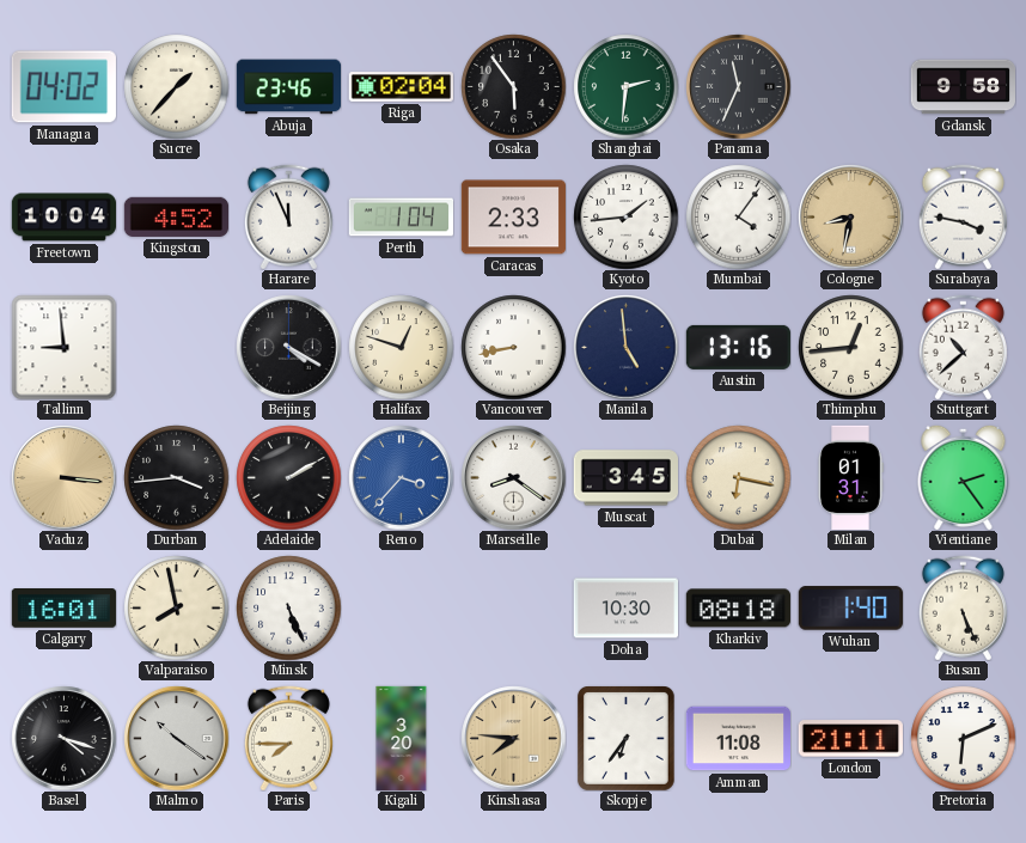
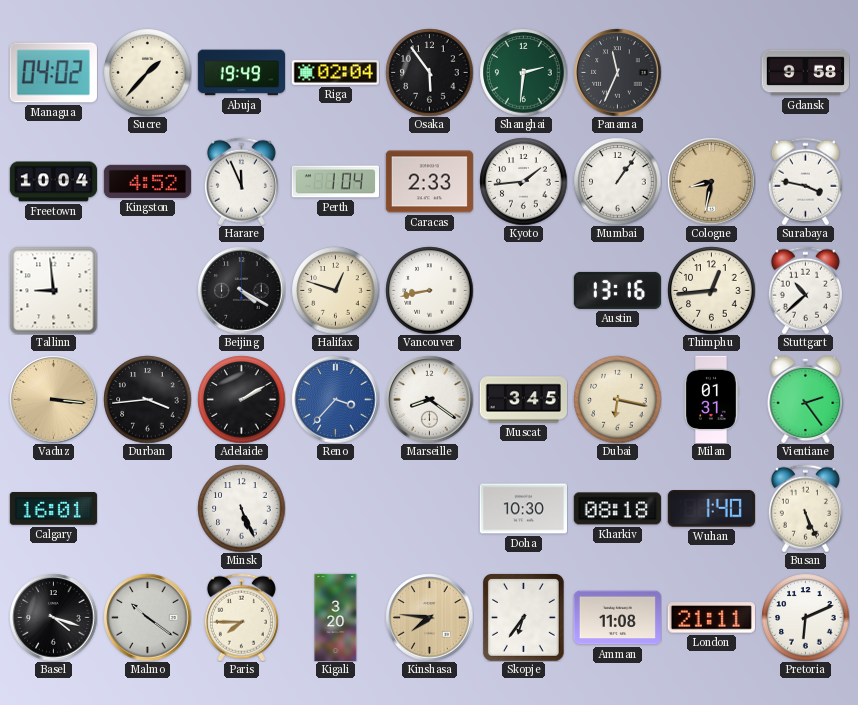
Abuja: 23:46 -> 19:49
Mumbai: 4:06 -> 1:06
Manila: 4:59 -> none
Valparaiso: 7:58 -> none
